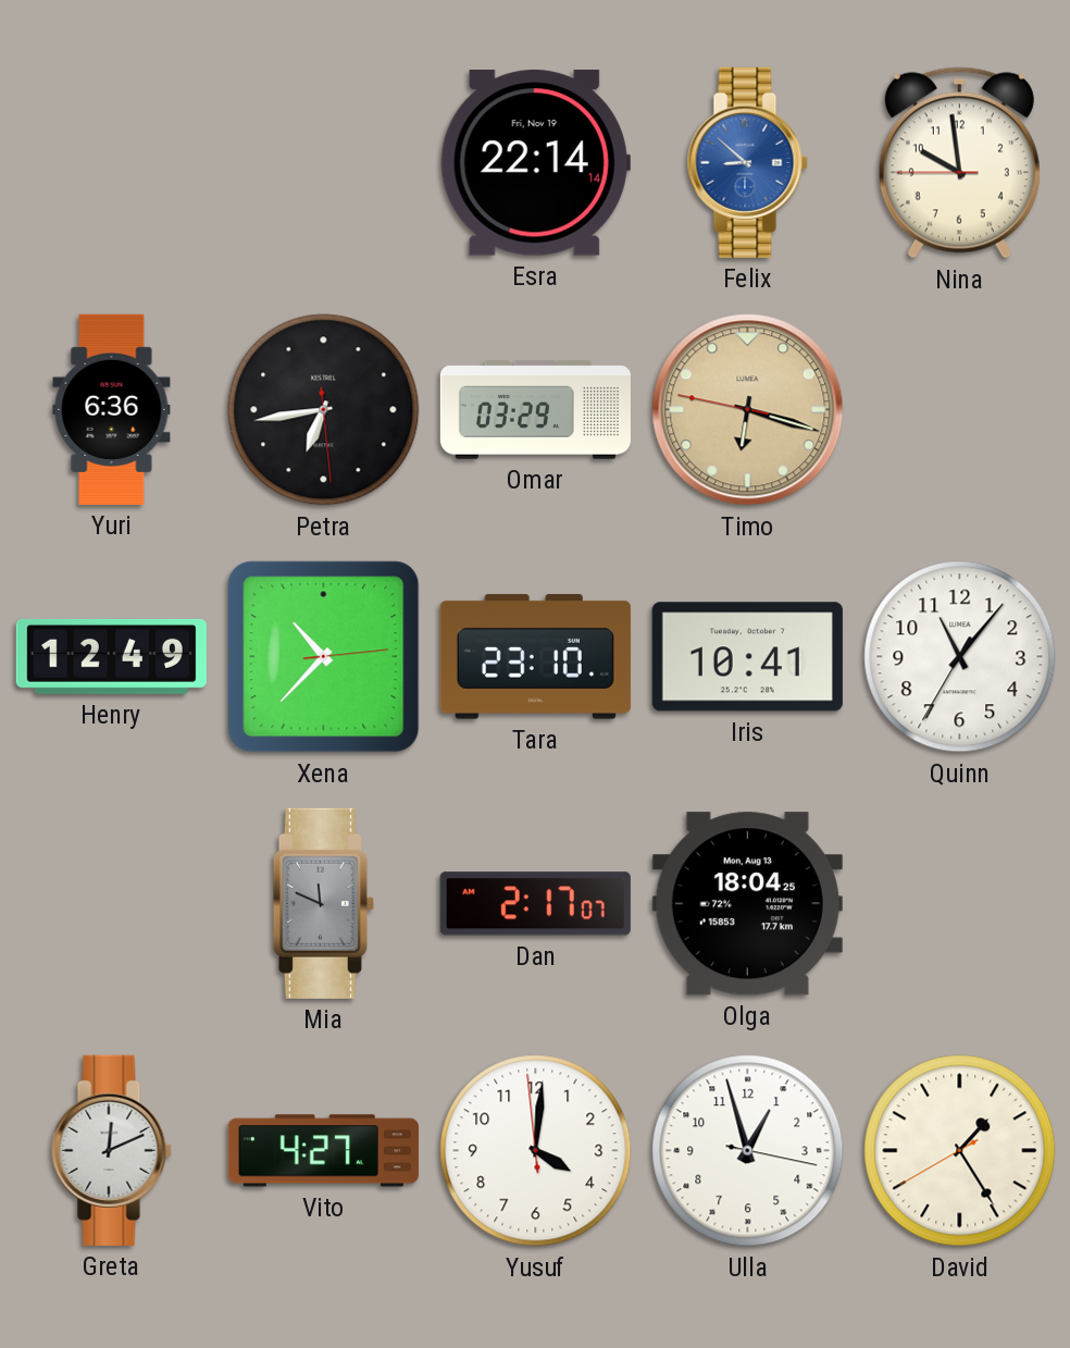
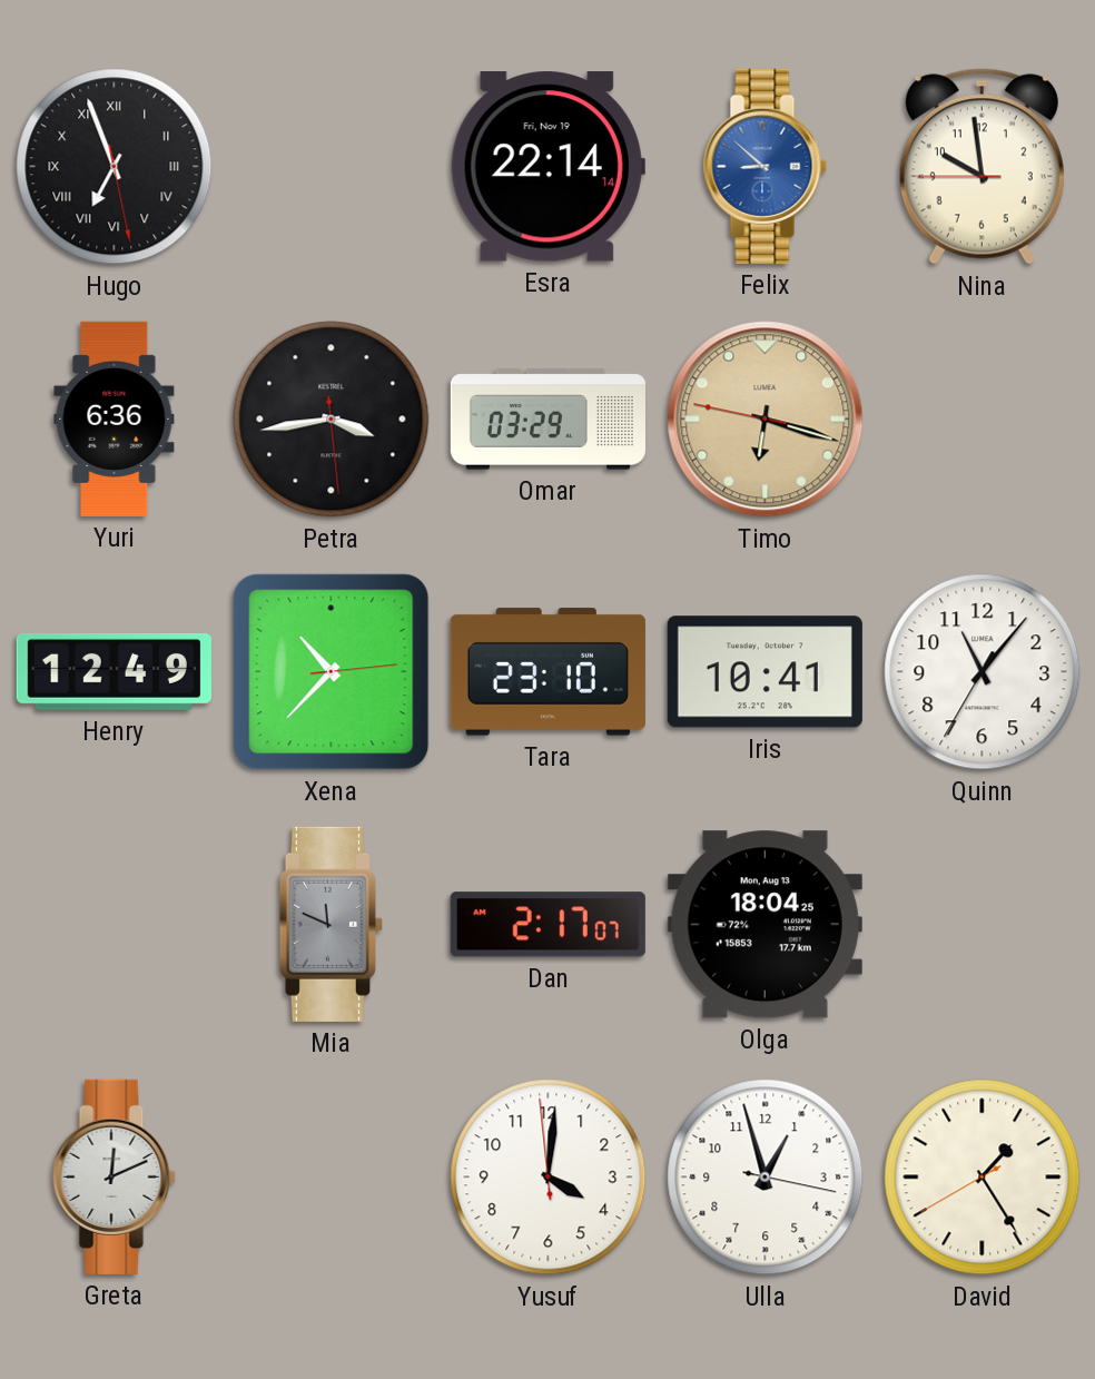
Hugo: none -> 6:56
Petra: 6:43 -> 3:43
Vito: 4:27 -> none
